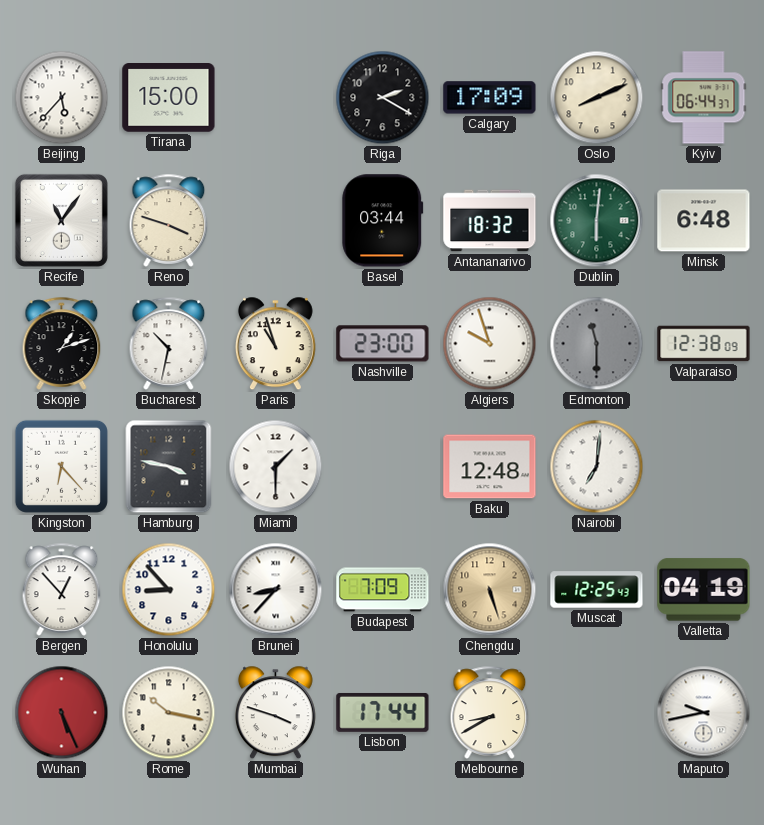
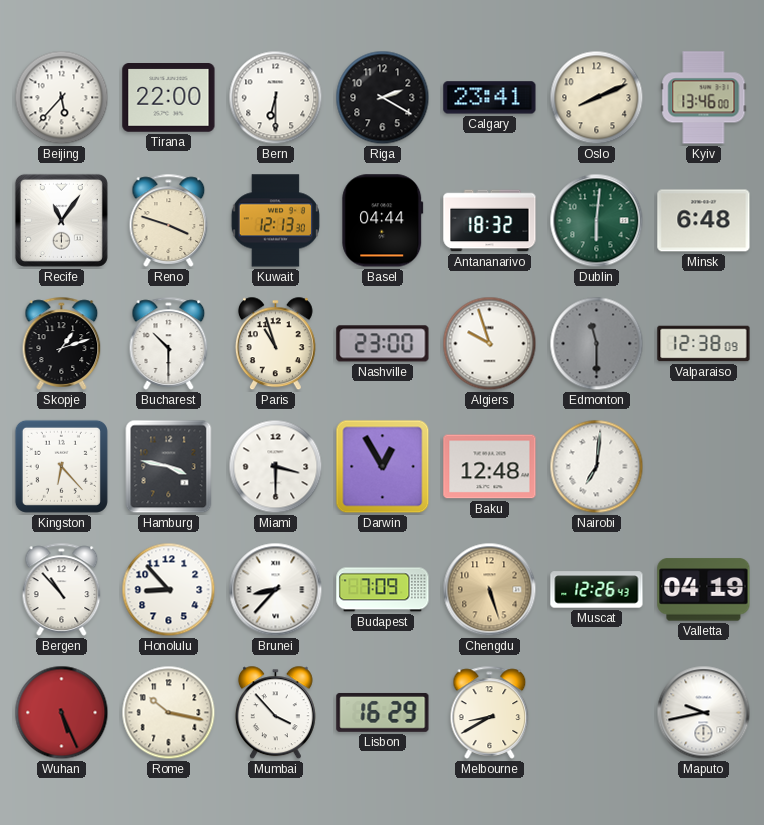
Tirana: 15:00 -> 22:00
Bern: none -> 6:30
Calgary: 17:09 -> 23:41
Kyiv: 06:44 -> 13:46
Kuwait: none -> 12:13
Basel: 03:44 -> 04:44
Bucharest: 10:32 -> 10:30
Miami: 1:30 -> 3:30
Darwin: none -> 12:55
Bergen: 12:53 -> 10:53
Muscat: 12:25 -> 12:26
Mumbai: 3:48 -> 3:53
Lisbon: 17:44 -> 16:29
